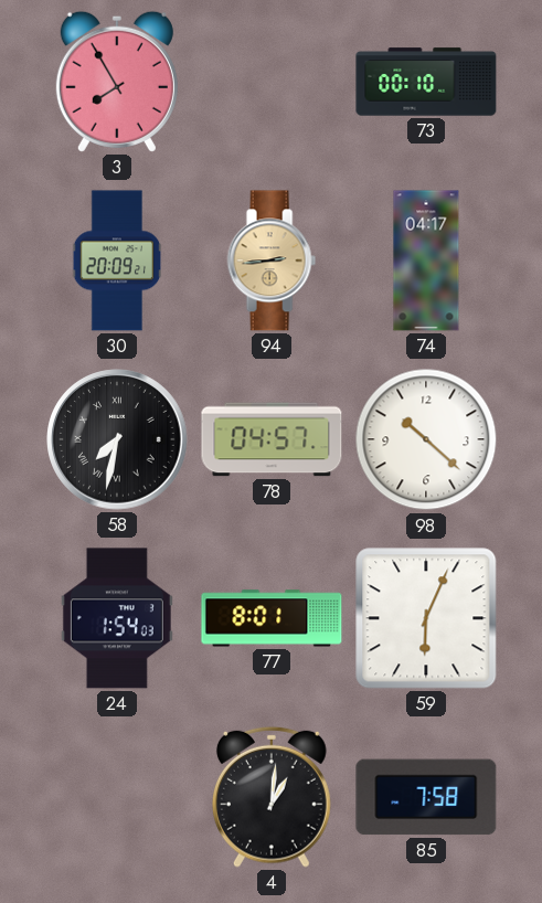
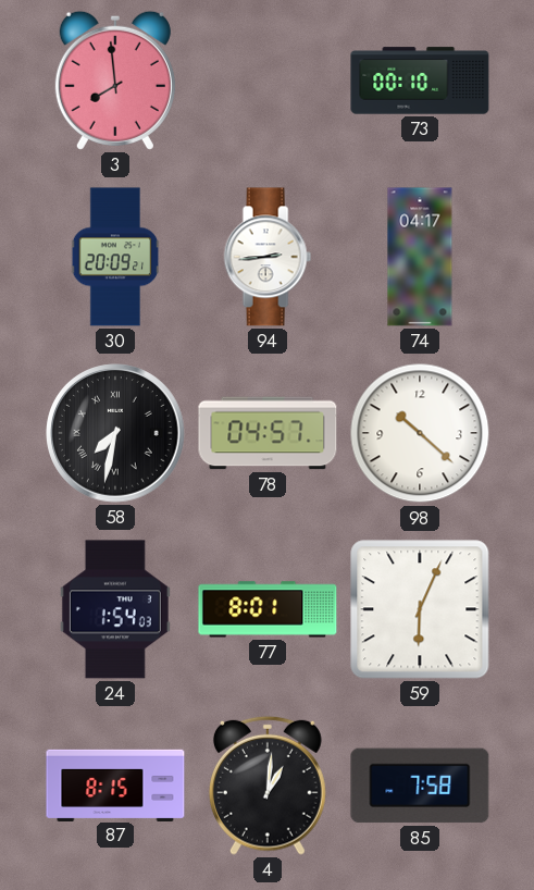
3: 7:55 -> 7:59
94 dial: champagne -> white
87: none -> 8:15
